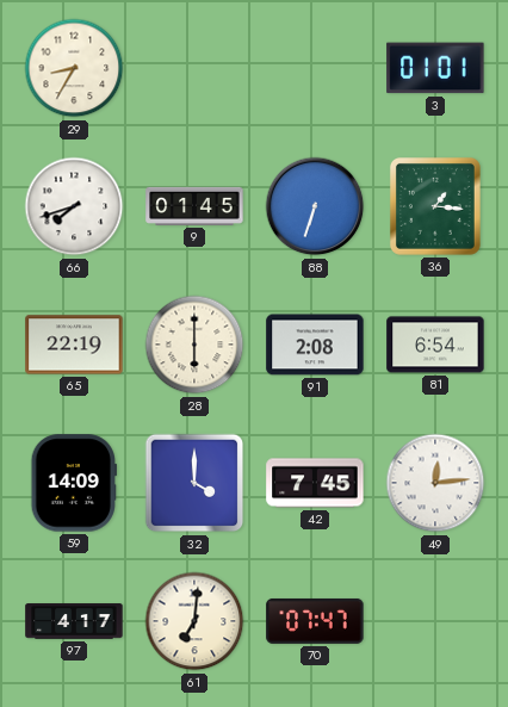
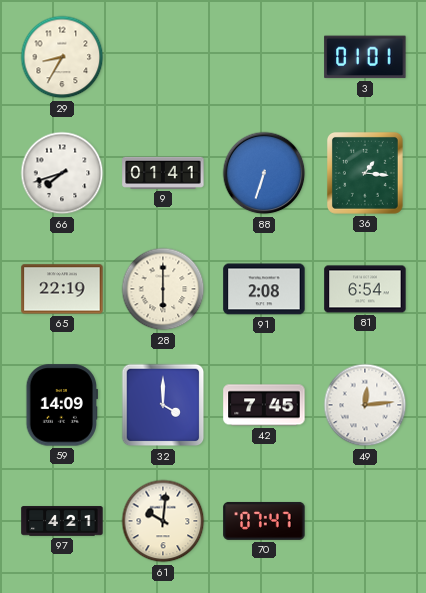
9: 01:45 -> 01:41
97: 4:17 -> 4:21
61: 7:01 -> 10:01
